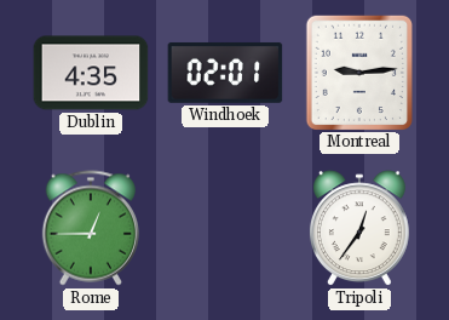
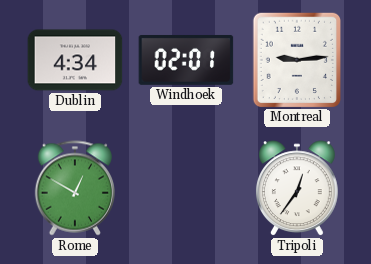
Dublin: 4:35 -> 4:34
Rome: 12:45 -> 12:50
